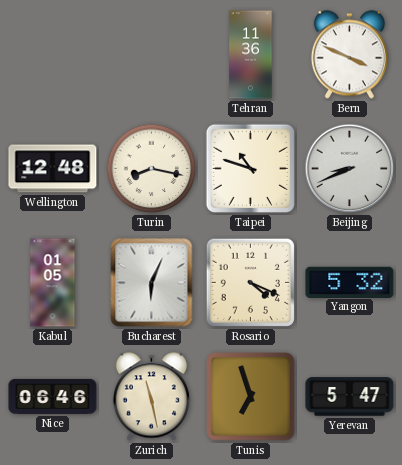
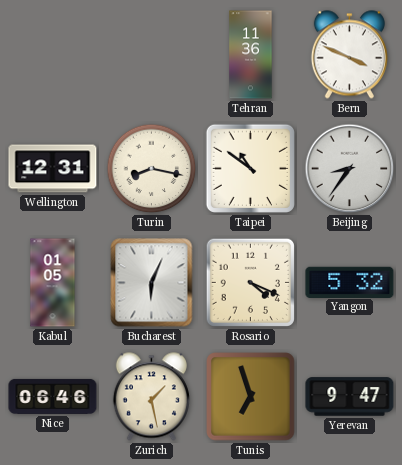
Wellington: 12:48 -> 12:31
Taipei: 10:48 -> 10:51
Beijing: 8:41 -> 8:36
Zurich: 11:28 -> 1:28
Yerevan: 5:47 -> 9:47
